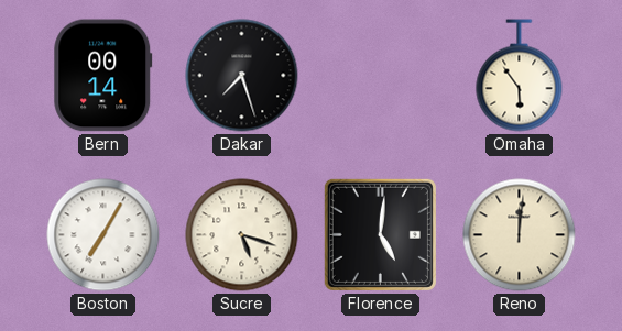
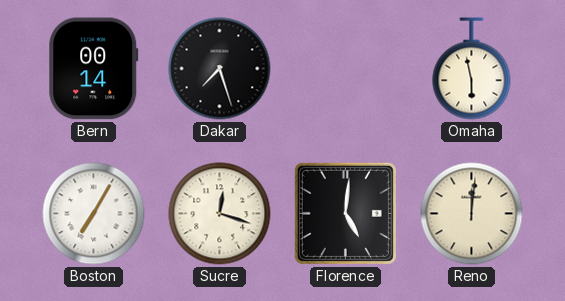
Omaha: 5:54 -> 5:58
Sucre: 5:18 -> 12:18
